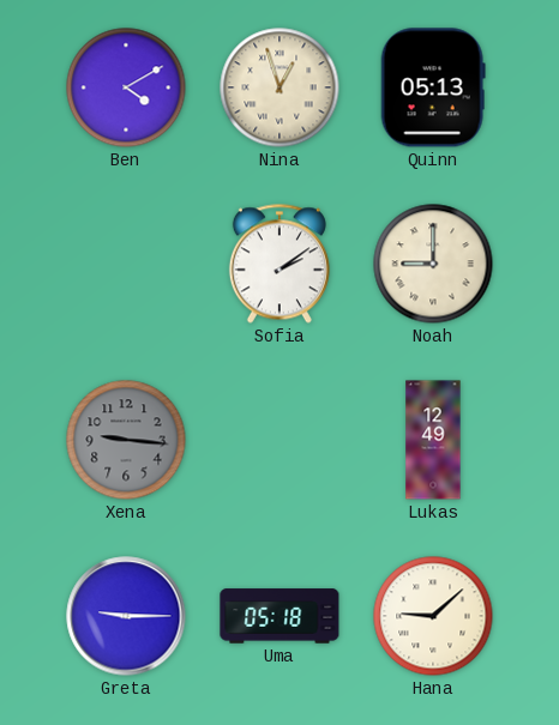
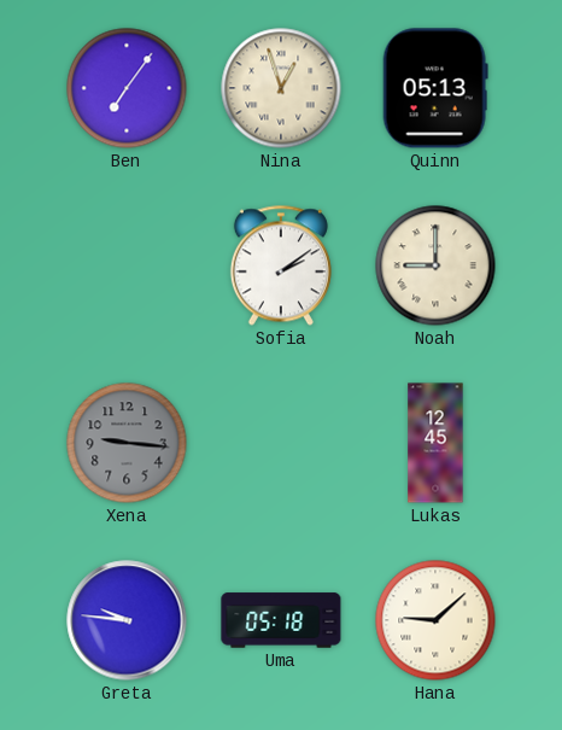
Ben: 4:10 -> 7:06
Lukas: 12:49 -> 12:45
Greta: 9:15 -> 9:46
